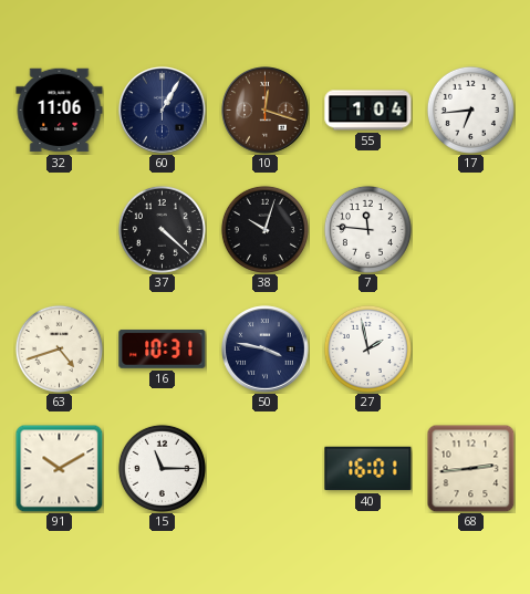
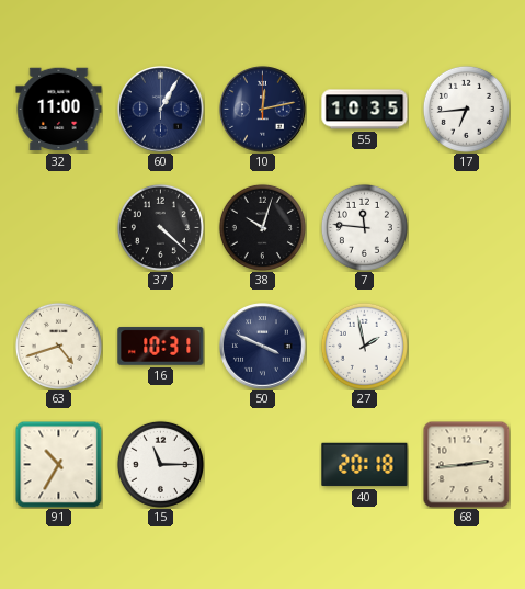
32: 11:06 -> 11:00
10: 12:18 -> 12:13
10 dial: brown -> navy
55: 1:04 -> 10:35
50: 3:47 -> 3:49
91: 10:10 -> 10:35
40: 16:01 -> 20:18
